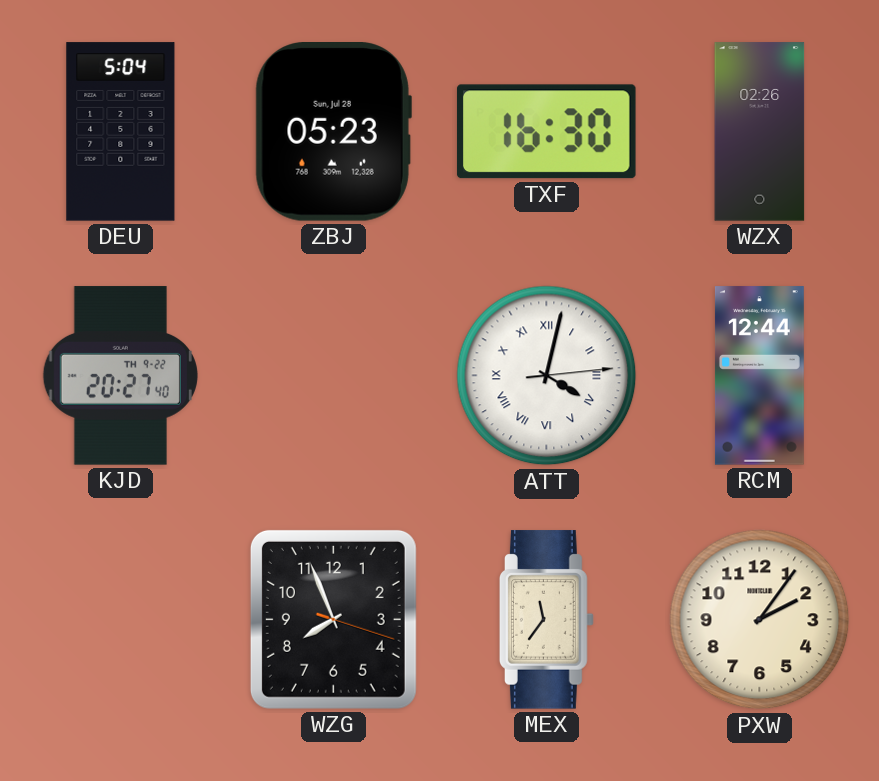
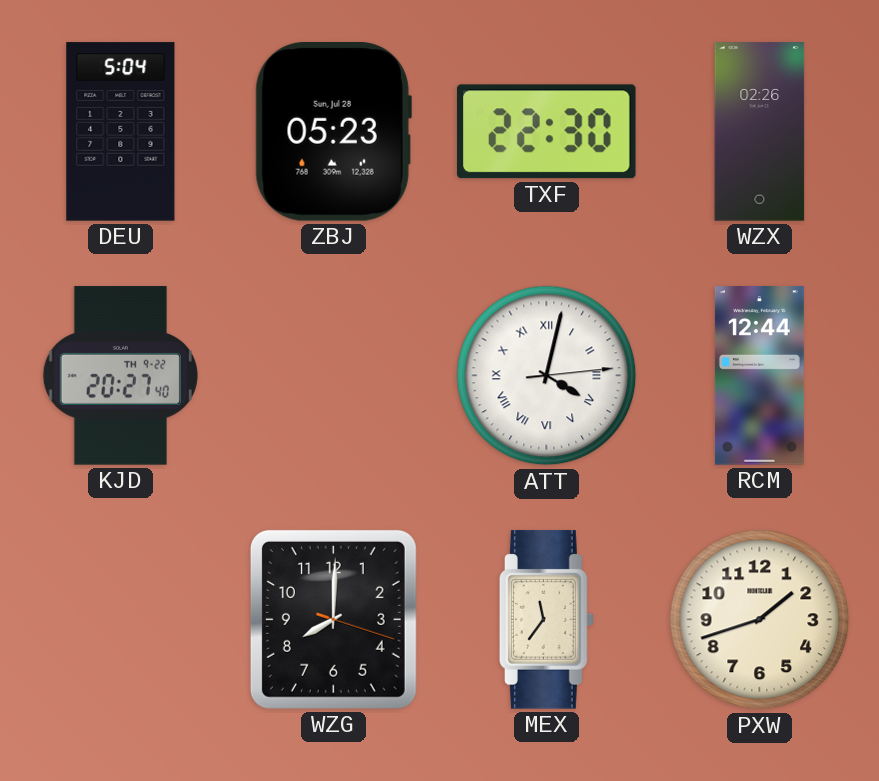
TXF: 16:30 -> 22:30
WZG: 7:56 -> 8:00
PXW: 2:06 -> 1:42
